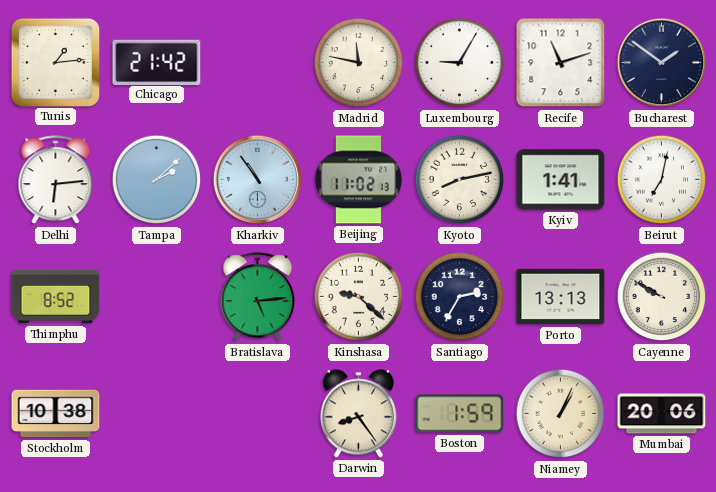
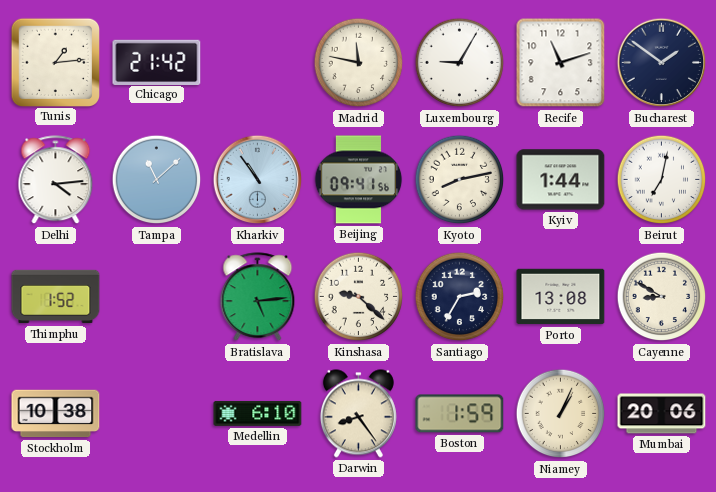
Delhi: 6:14 -> 4:14
Tampa: 2:08 -> 11:08
Beijing: 11:02 -> 09:41
Kyiv: 1:41 -> 1:44
Thimphu: 8:52 -> 1:52
Porto: 13:13 -> 13:08
Cayenne: 9:50 -> 8:50
Medellin: none -> 6:10
